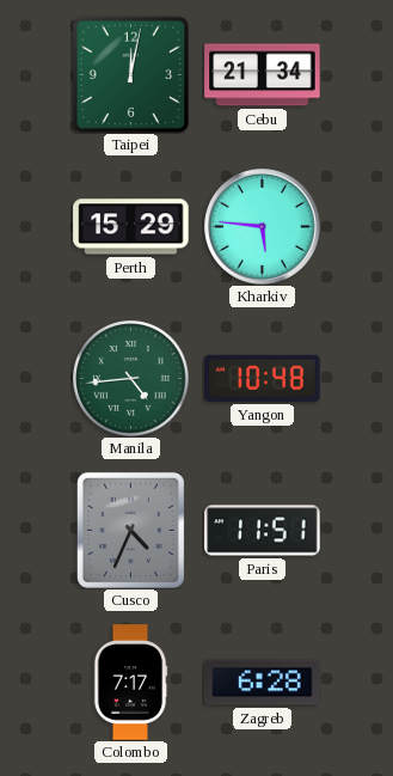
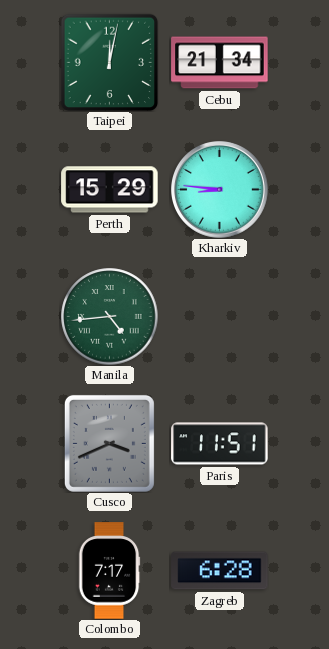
Kharkiv: 5:46 -> 8:46
Yangon: 10:48 -> none
Cusco: 4:34 -> 3:41
